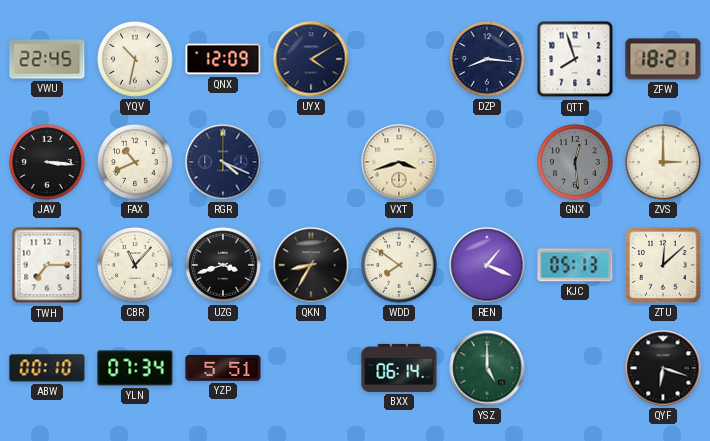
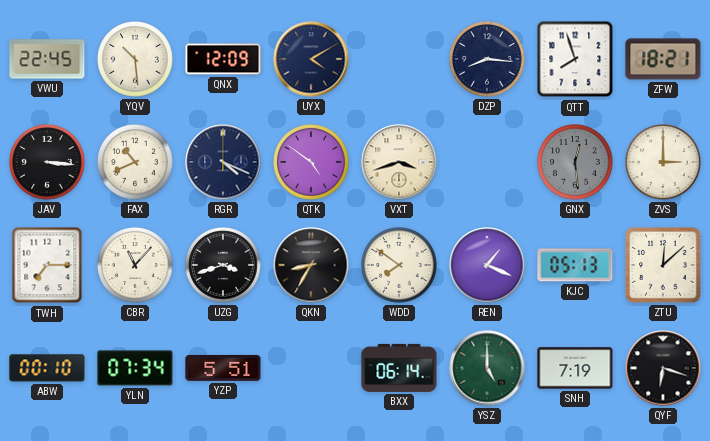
YQV: 10:32 -> 10:29
QTK: none -> 4:51
SNH: none -> 7:19
